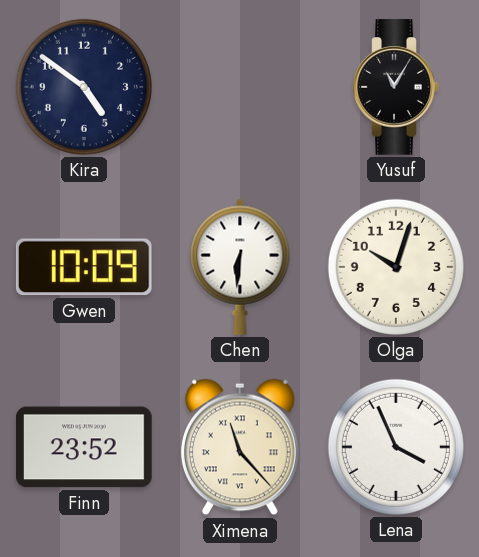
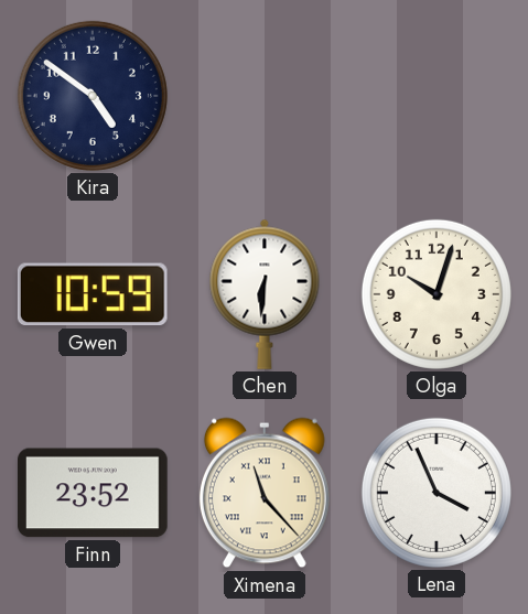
Yusuf: 11:05 -> none
Gwen: 10:09 -> 10:59
